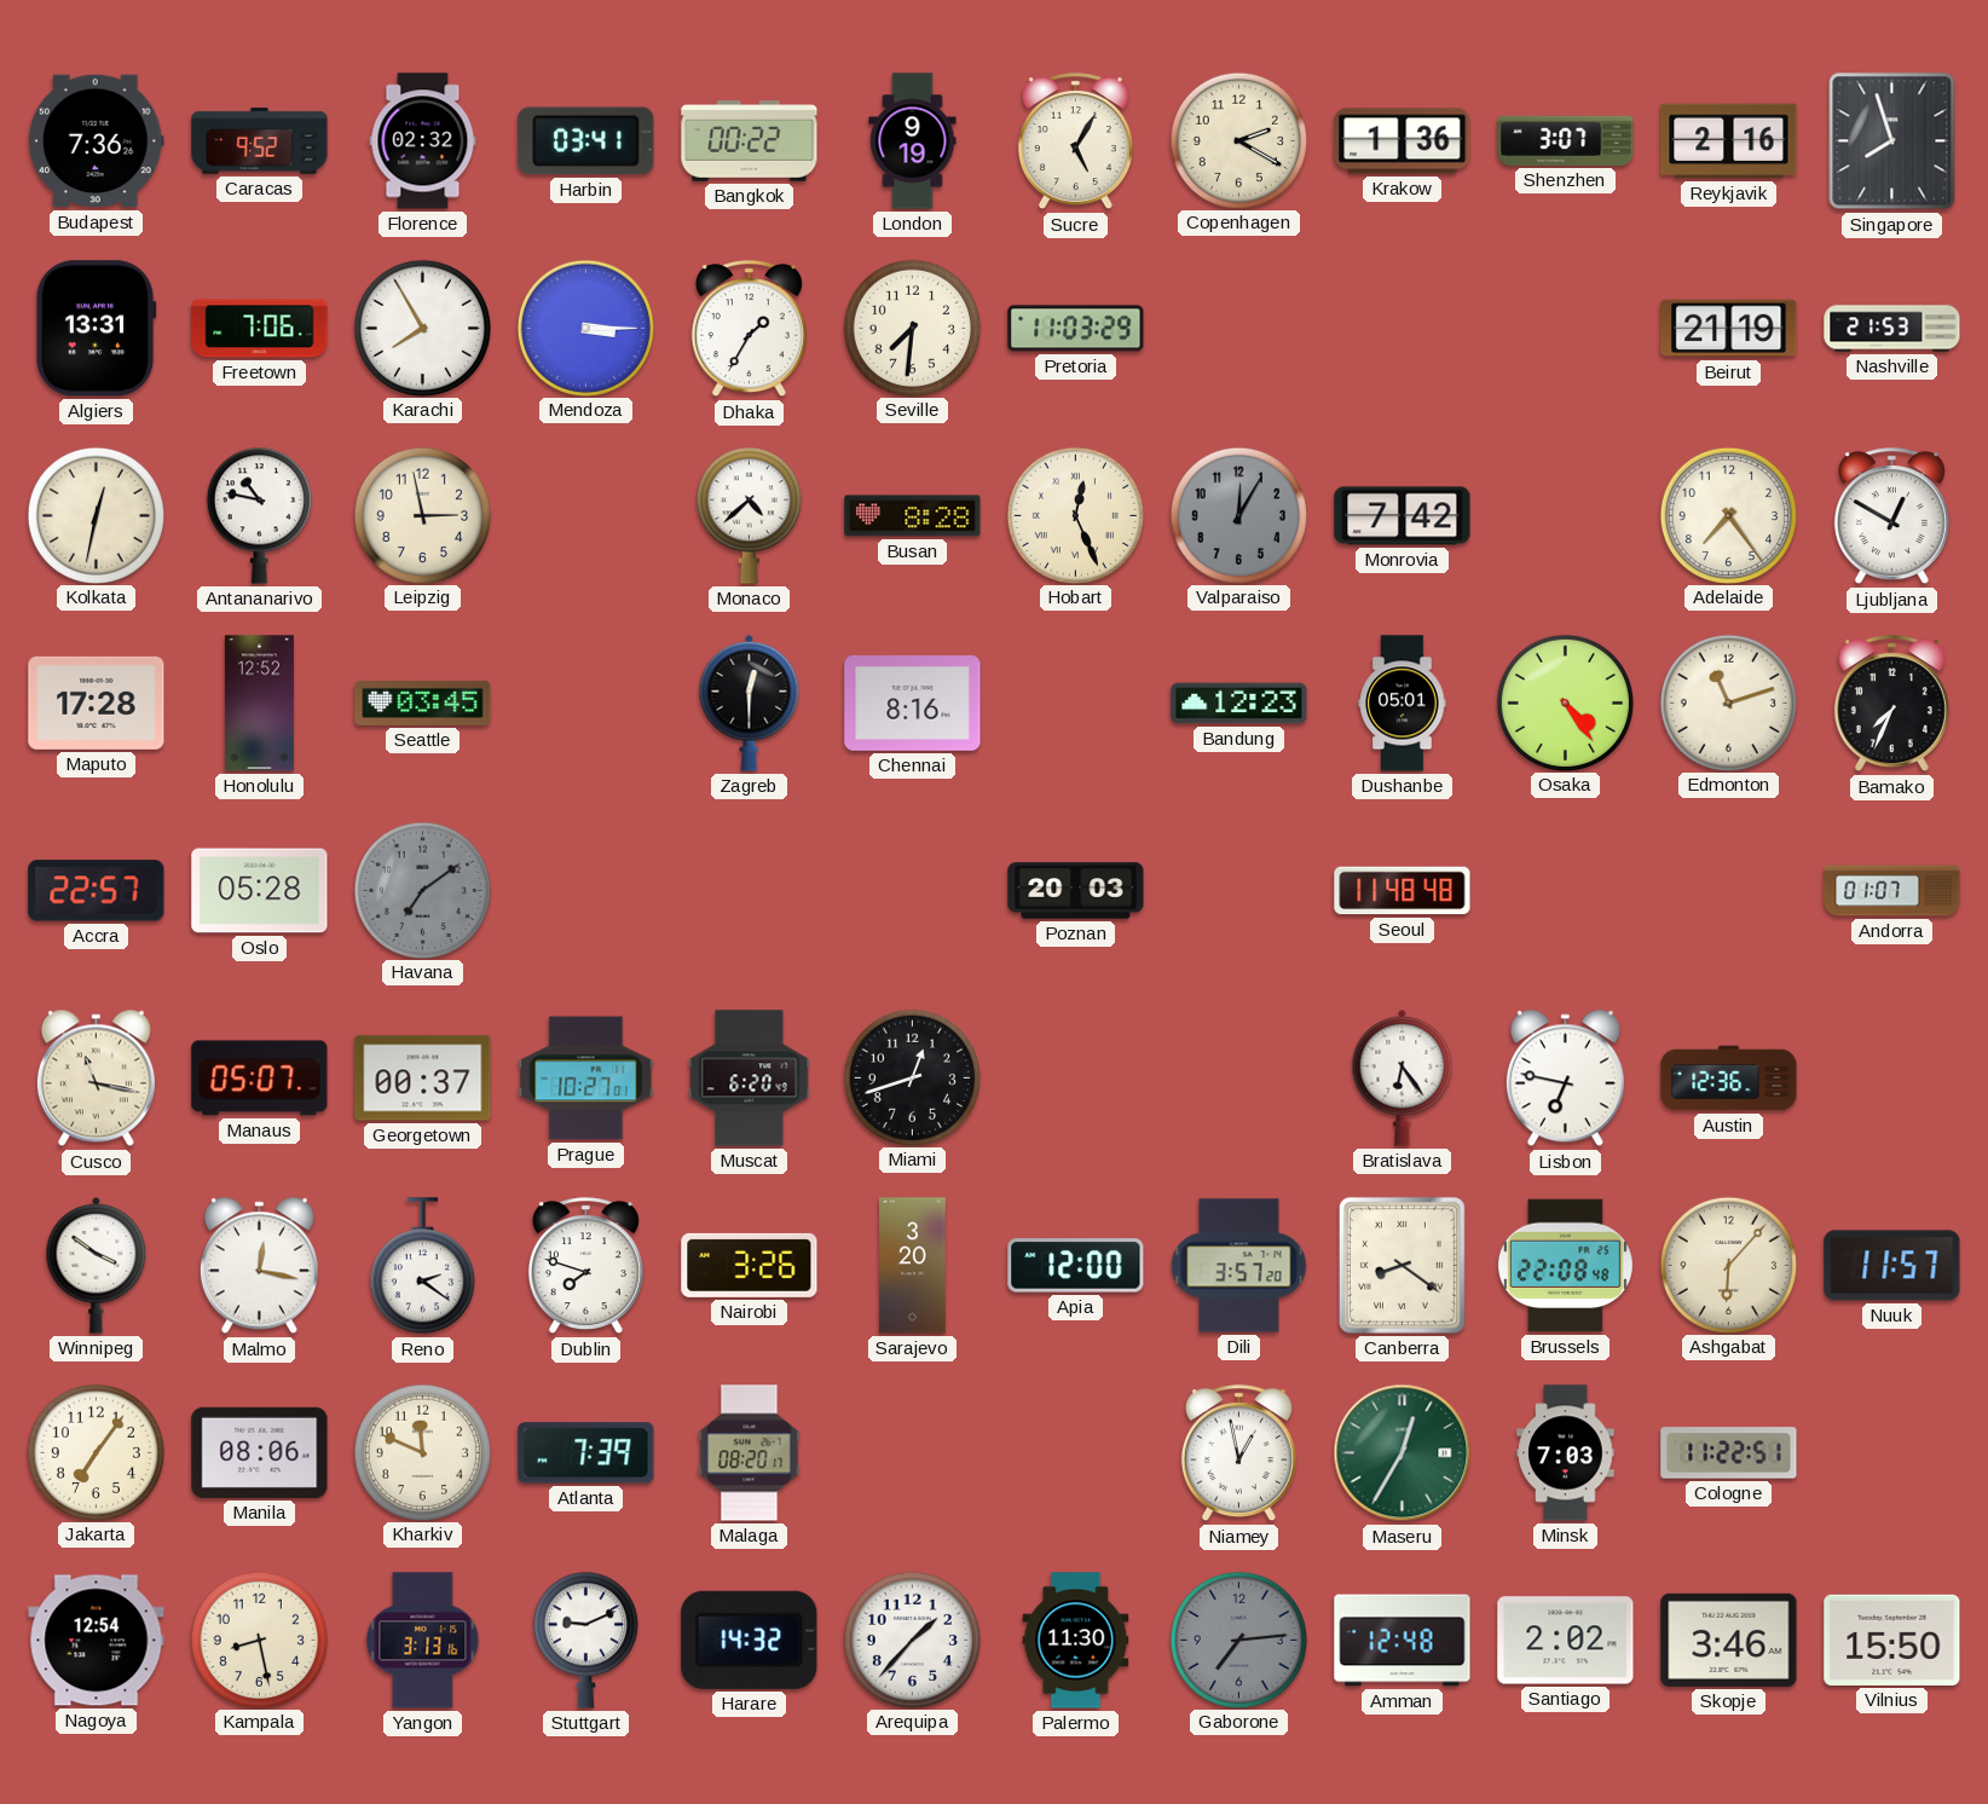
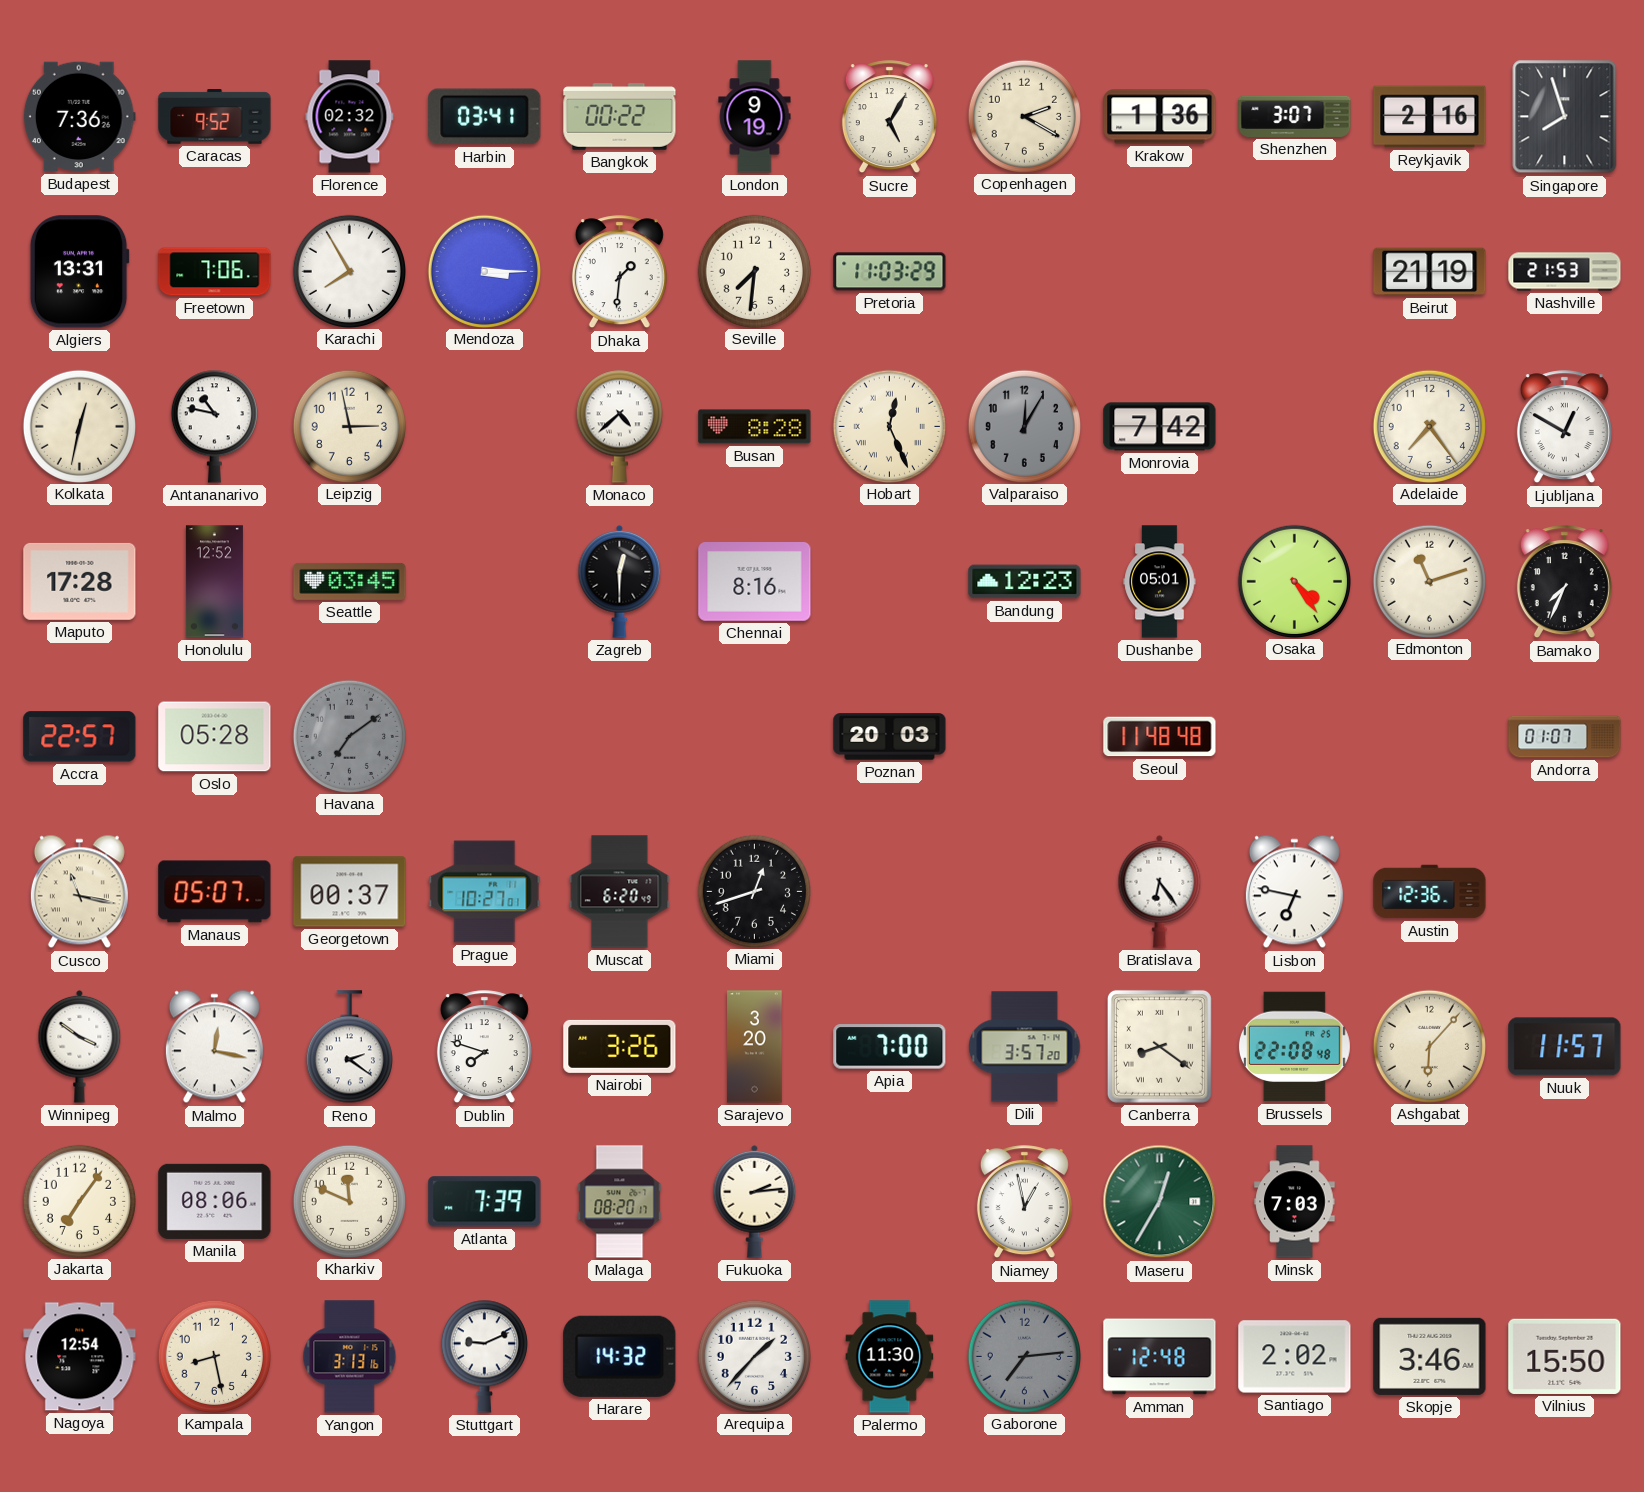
Dhaka: 1:35 -> 1:31
Apia: 12:00 -> 7:00
Fukuoka: none -> 2:14
Cologne: 11:22 -> none
